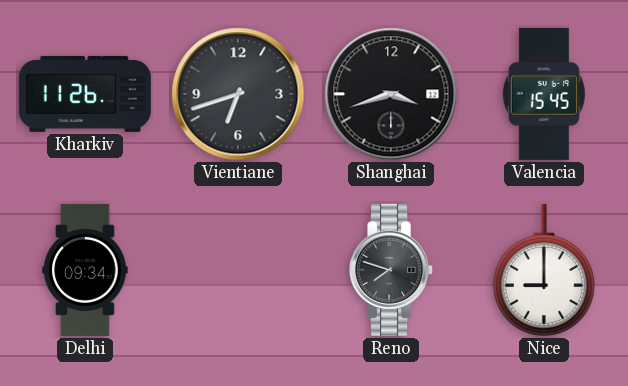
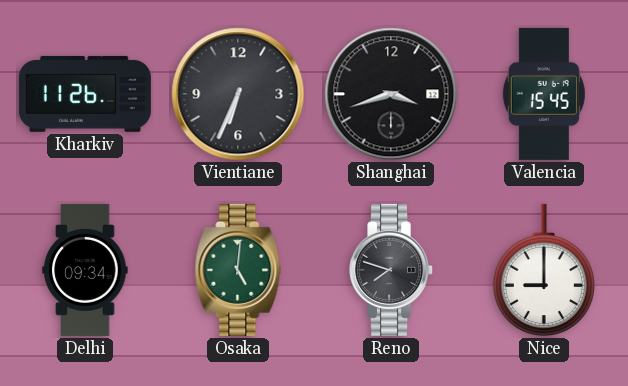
Vientiane: 6:42 -> 6:34
Osaka: none -> 5:01
